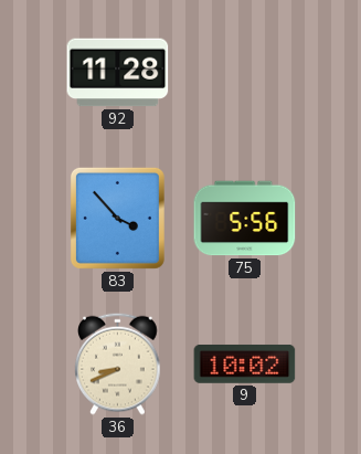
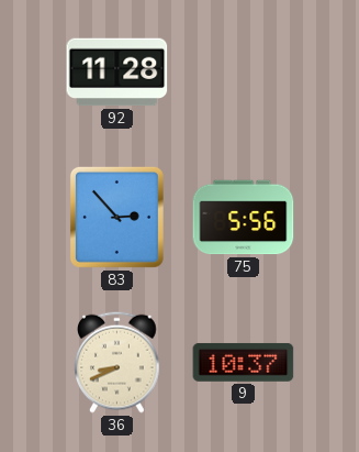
83: 3:53 -> 2:53
9: 10:02 -> 10:37
